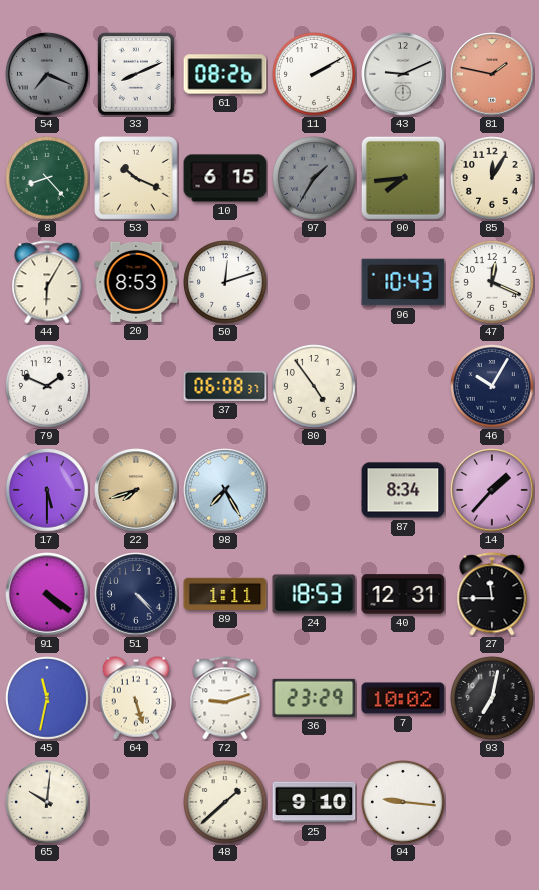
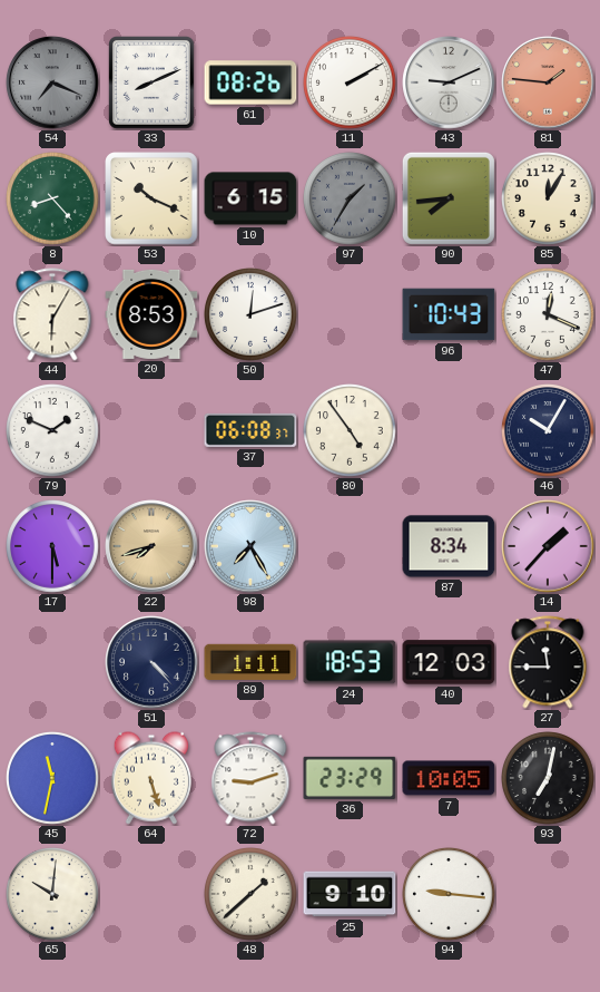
81: 1:47 -> 1:46
91: 4:21 -> none
40: 12:31 -> 12:03
7: 10:02 -> 10:05
